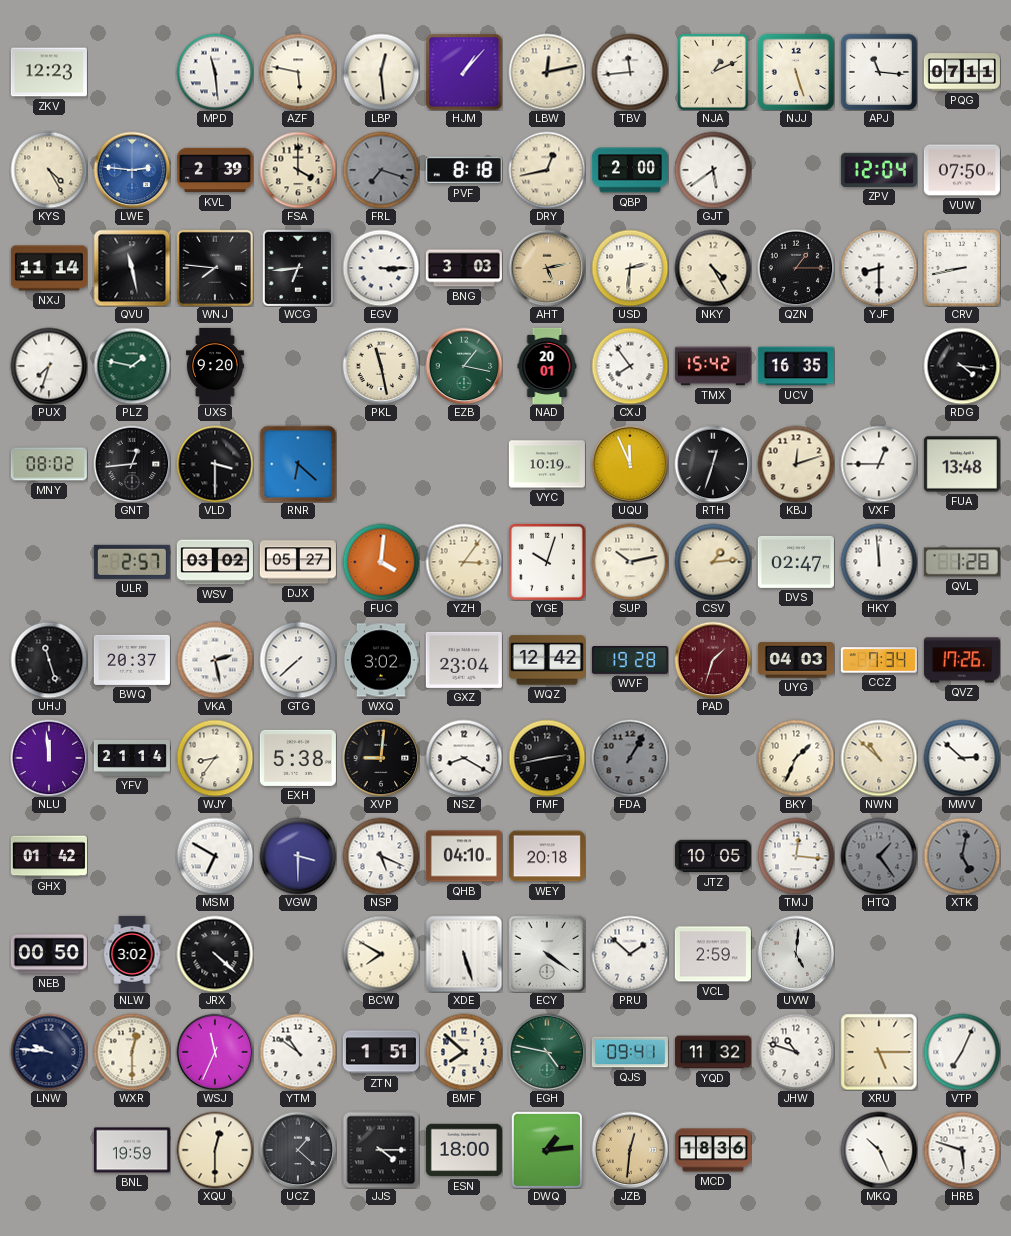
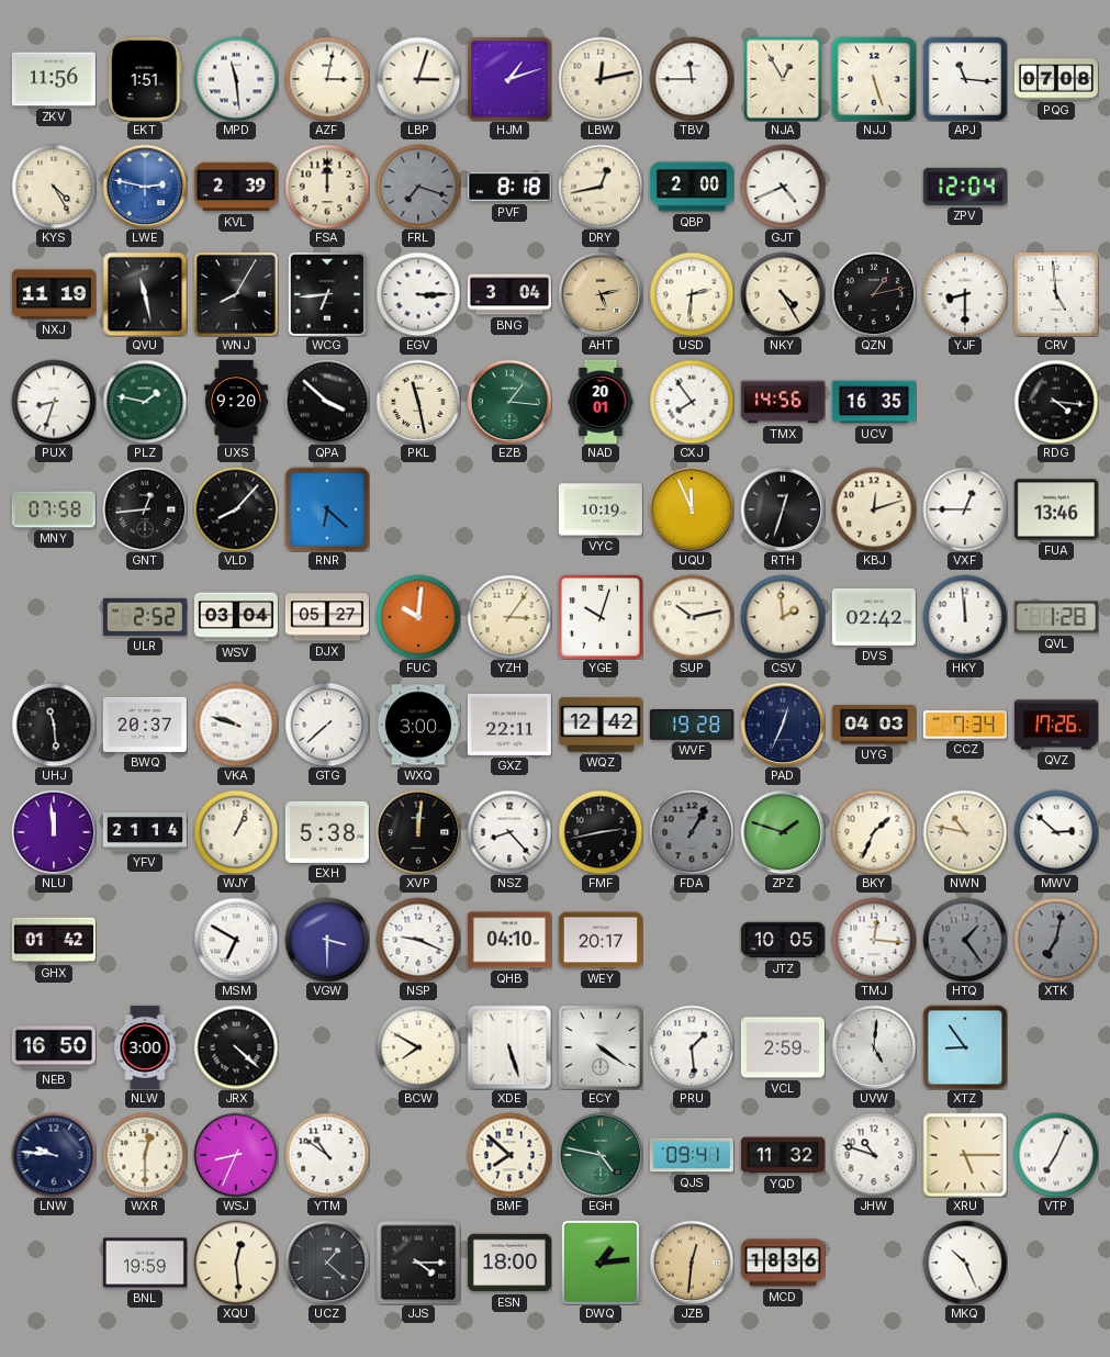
ZKV: 12:23 -> 11:56
EKT: none -> 1:51
AZF: 5:47 -> 3:02
LBP: 12:29 -> 3:03
HJM: 1:07 -> 1:12
TBV: 11:44 -> 11:45
NJA: 1:11 -> 12:55
PQG: 07:11 -> 07:08
LWE: 2:46 -> 2:47
FSA: 4:00 -> 12:00
GJT: 5:39 -> 4:41
VUW: 07:50 -> none
NXJ: 11:14 -> 11:19
WNJ: 7:46 -> 8:05
BNG: 3:03 -> 3:04
QZN: 1:15 -> 1:13
CRV: 8:43 -> 4:59
PUX: 7:33 -> 8:33
QPA: none -> 3:52
EZB: 1:17 -> 1:16
TMX: 15:42 -> 14:56
MNY: 08:02 -> 07:58
VLD: 3:30 -> 8:07
FUA: 13:48 -> 13:46
ULR: 2:57 -> 2:52
WSV: 03:02 -> 03:04
FUC: 4:01 -> 10:01
CSV: 1:14 -> 1:59
DVS: 02:47 -> 02:42
UHJ: 11:27 -> 11:29
VKA: 2:28 -> 9:48
WXQ: 3:02 -> 3:00
GXZ: 23:04 -> 22:11
PAD: 1:33 -> 12:34
PAD dial: burgundy -> navy
WJY: 8:36 -> 1:04
XVP: 9:01 -> 12:01
NSZ: 8:20 -> 8:23
ZPZ: none -> 1:48
NWN: 10:52 -> 10:47
NSP: 5:19 -> 9:19
WEY: 20:18 -> 20:17
XTK: 5:02 -> 7:02
NEB: 00:50 -> 16:50
NLW: 3:02 -> 3:00
PRU: 1:52 -> 1:29
XTZ: none -> 8:54
WSJ: 11:34 -> 8:34
ZTN: 1:51 -> none
XQU: 12:30 -> 12:29
HRB: 5:48 -> none
